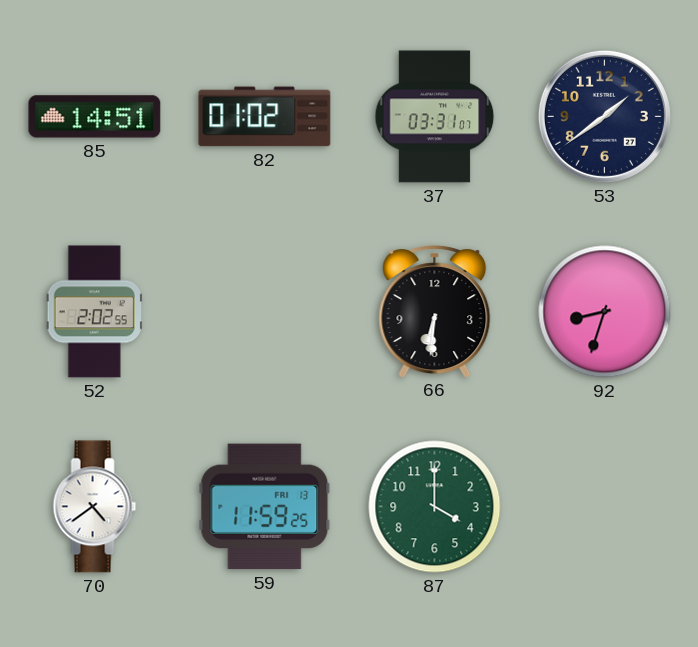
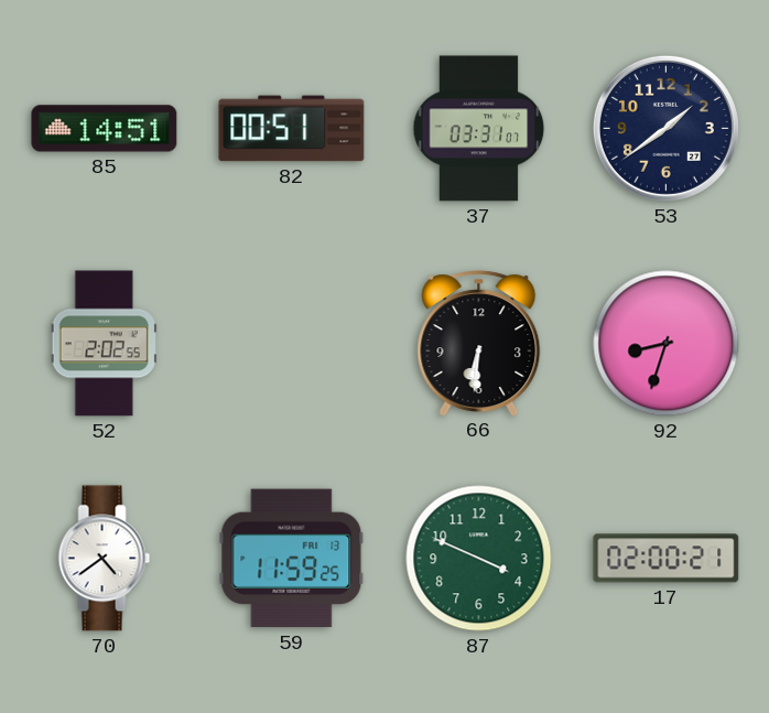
82: 01:02 -> 00:51
87: 4:00 -> 3:49
17: none -> 02:00
